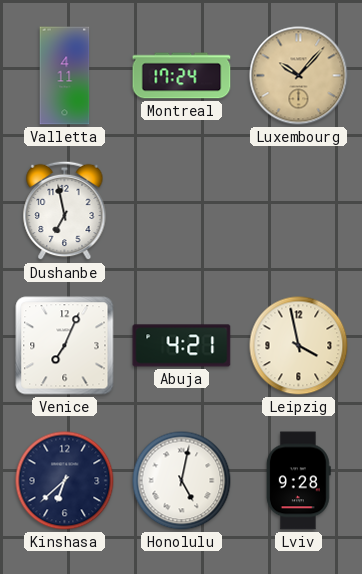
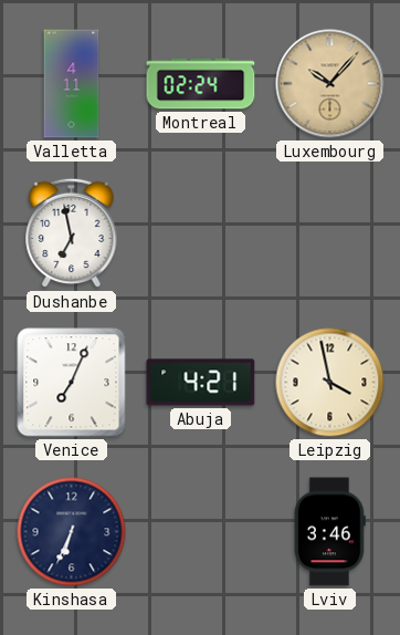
Montreal: 17:24 -> 02:24
Kinshasa: 6:38 -> 6:34
Honolulu: 5:02 -> none
Lviv: 9:28 -> 3:46
